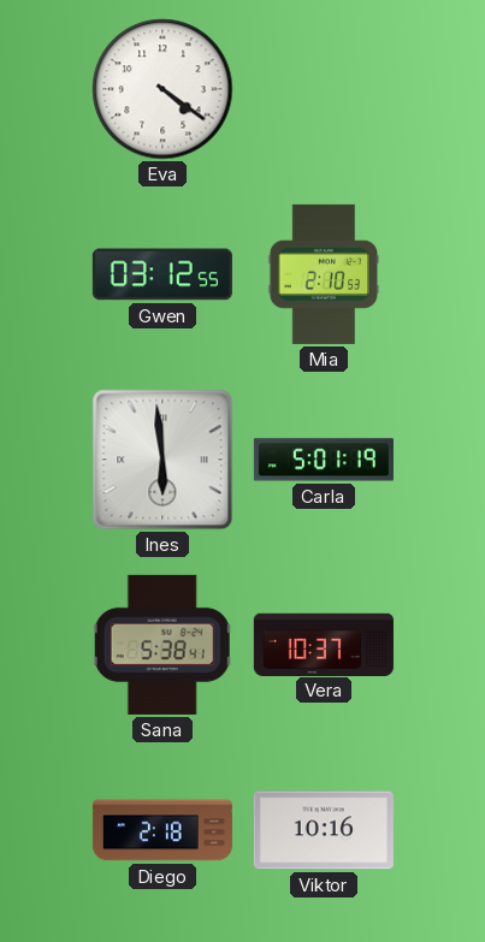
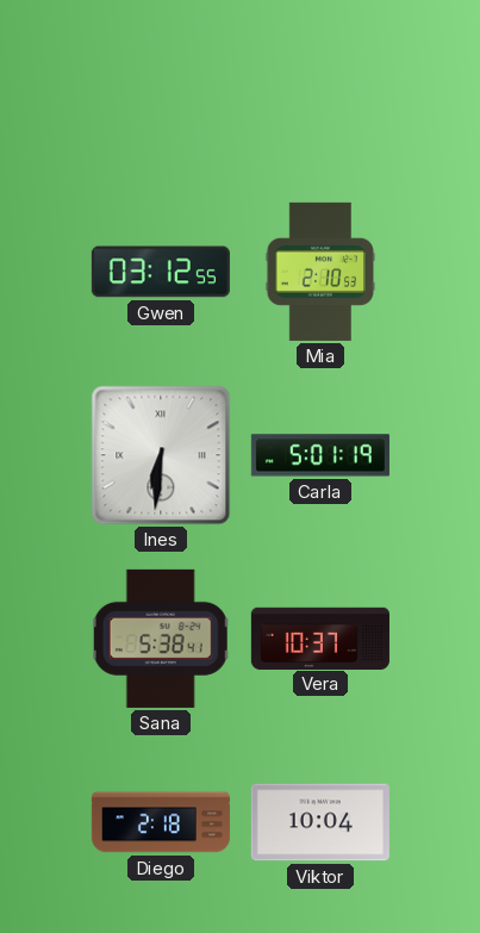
Eva: 4:21 -> none
Ines: 5:59 -> 6:31
Viktor: 10:16 -> 10:04
